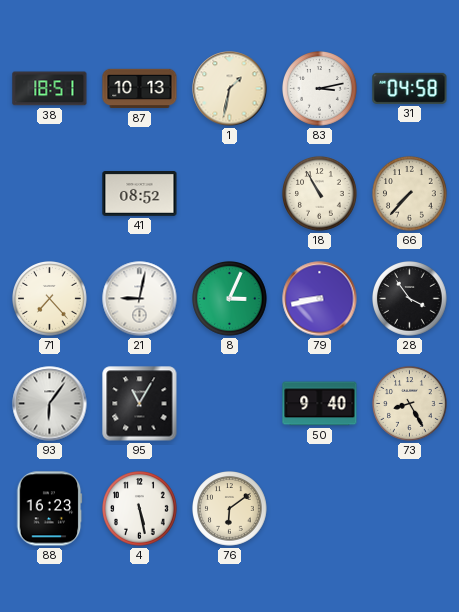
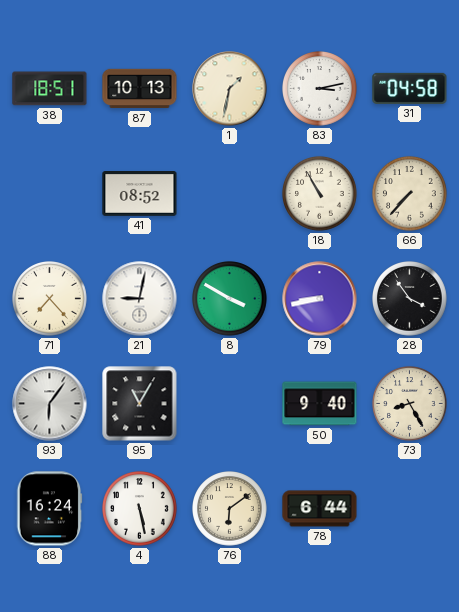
8: 3:04 -> 3:50
88: 16:23 -> 16:24
78: none -> 6:44
